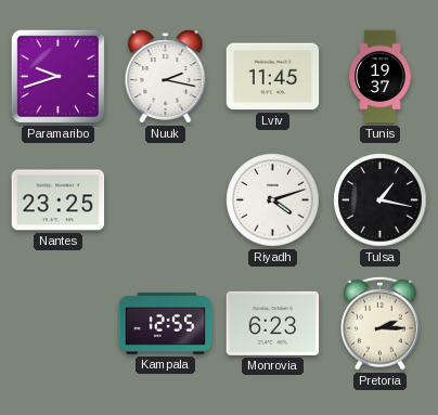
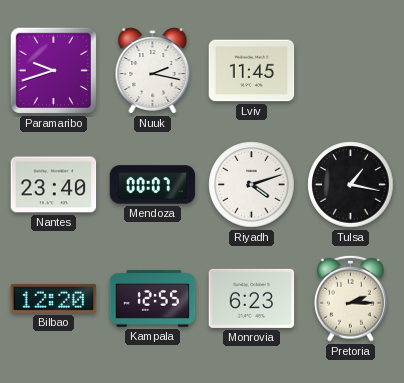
Tunis: 19:37 -> none
Nantes: 23:25 -> 23:40
Mendoza: none -> 00:07
Bilbao: none -> 12:20
